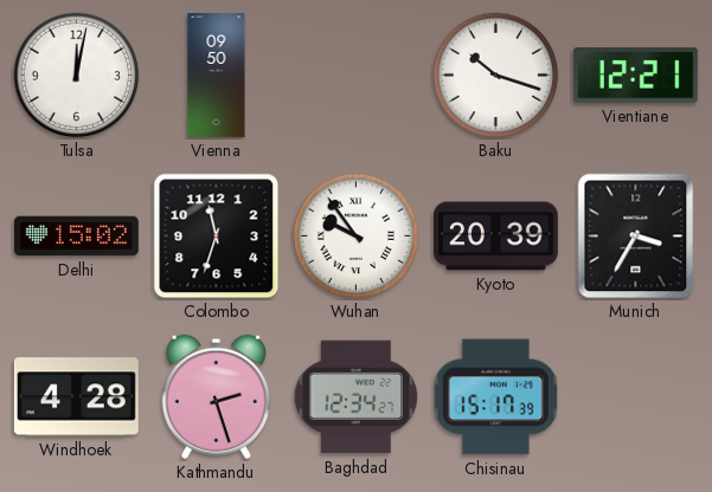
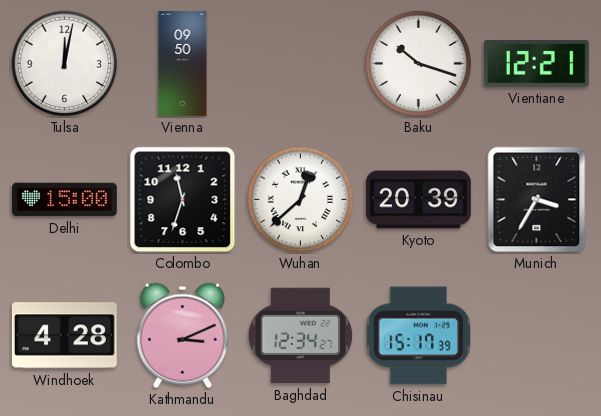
Delhi: 15:02 -> 15:00
Wuhan: 9:54 -> 12:38
Kathmandu: 2:27 -> 3:11
